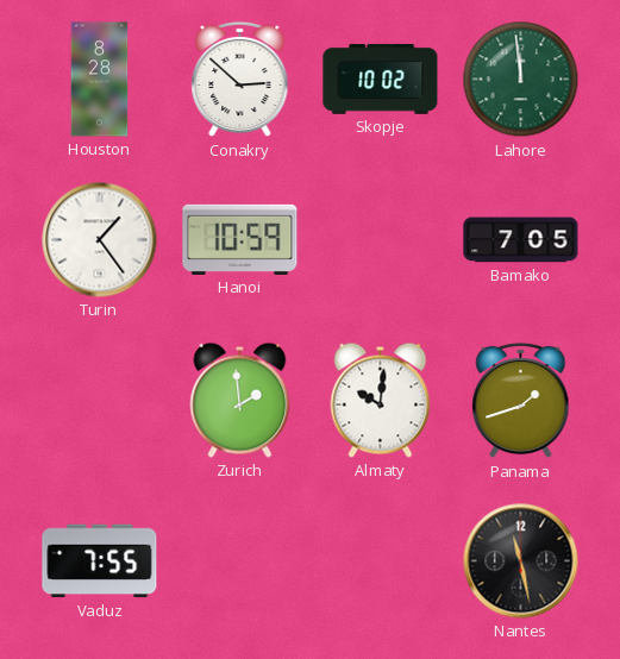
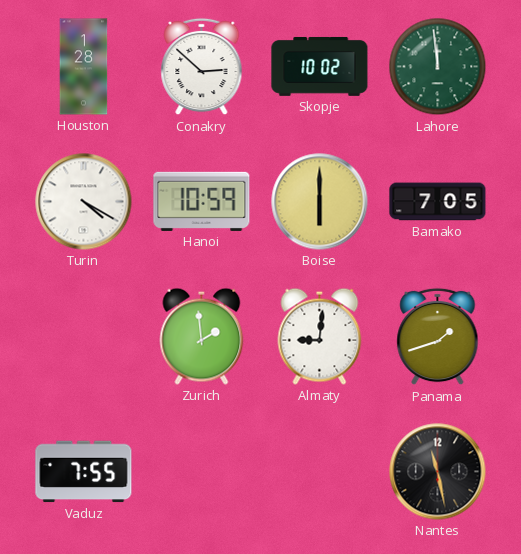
Houston: 8:28 -> 1:28
Turin: 1:24 -> 4:20
Boise: none -> 6:00
Almaty: 10:01 -> 9:01
